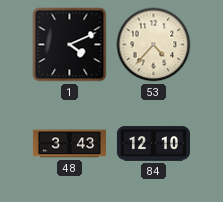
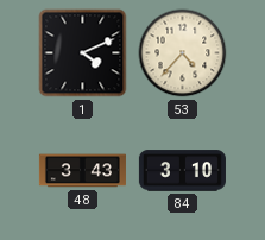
84: 12:10 -> 3:10
